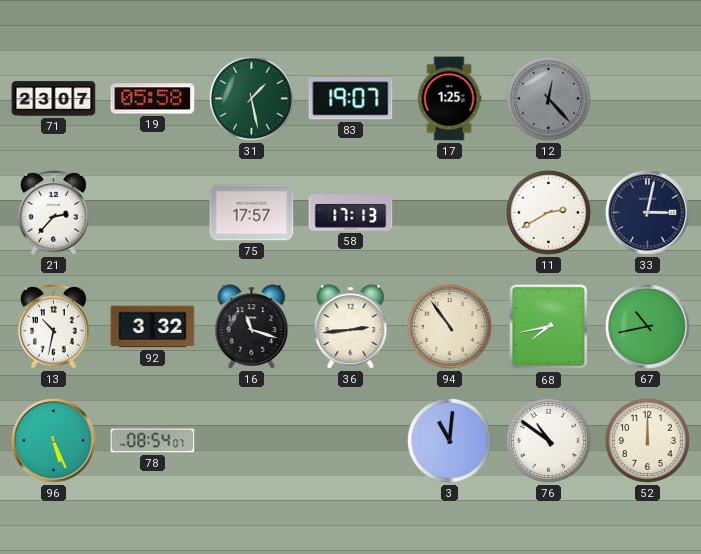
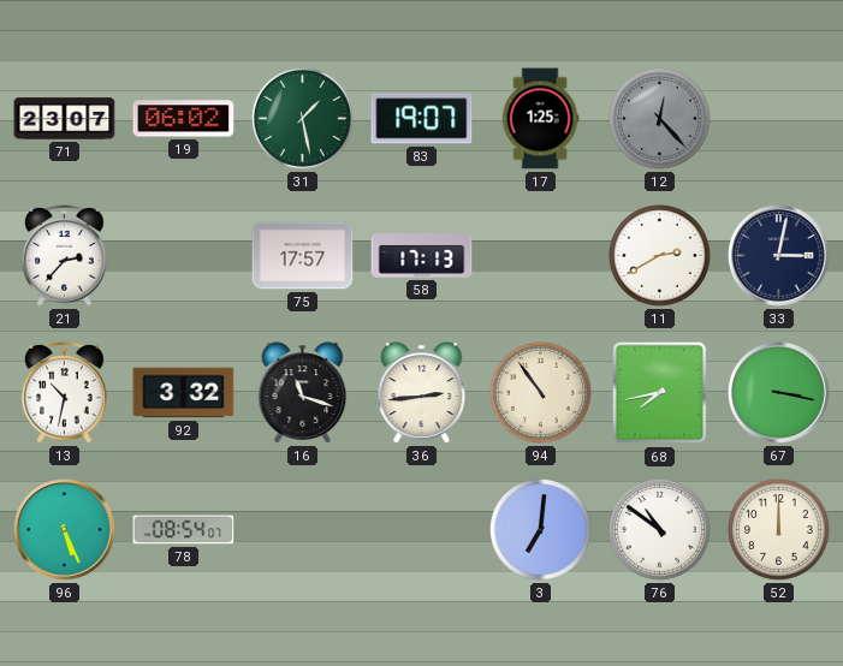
19: 05:58 -> 06:02
67: 10:43 -> 3:17
3: 11:01 -> 7:01
